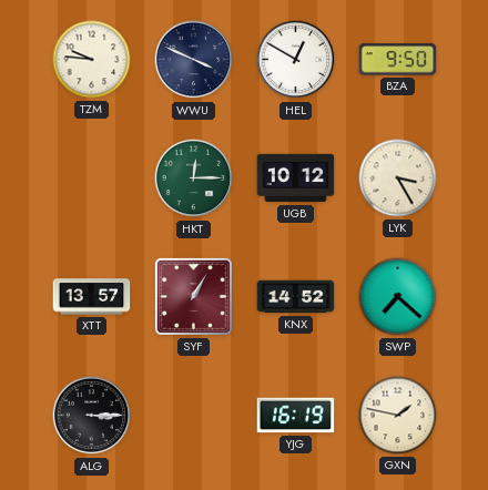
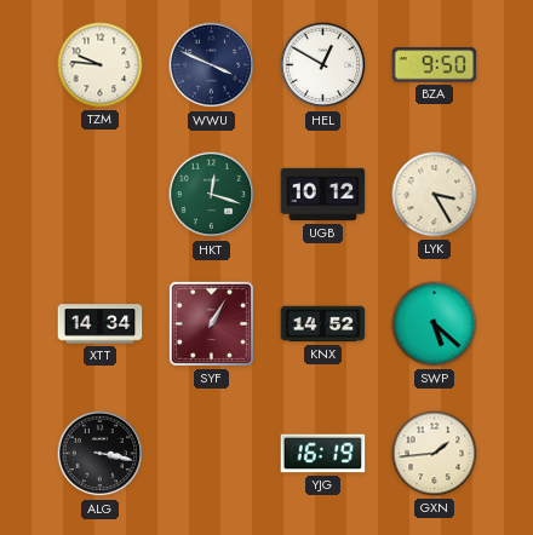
HKT: 12:15 -> 12:18
XTT: 13:57 -> 14:34
SWP: 7:22 -> 5:22
ALG: 3:15 -> 3:17
GXN: 1:47 -> 1:44
